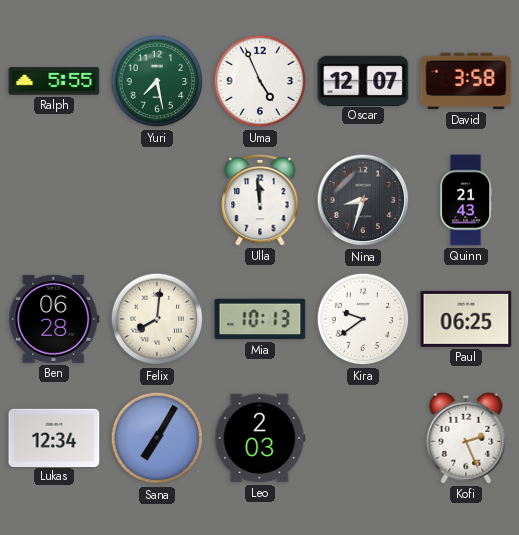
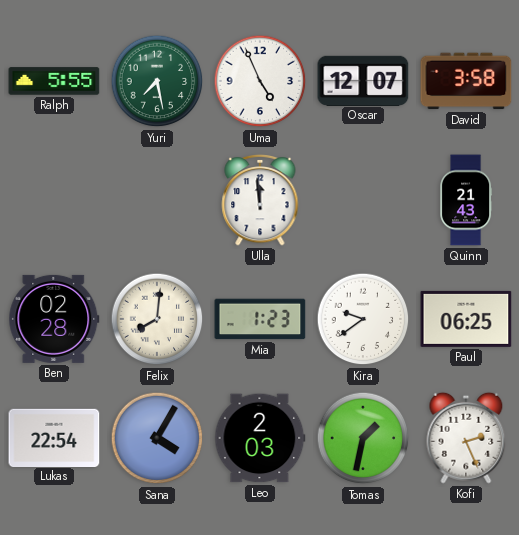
Nina: 8:33 -> none
Ben: 06:28 -> 02:28
Mia: 10:13 -> 1:23
Lukas: 12:34 -> 22:54
Sana: 7:05 -> 4:05
Tomas: none -> 1:32
